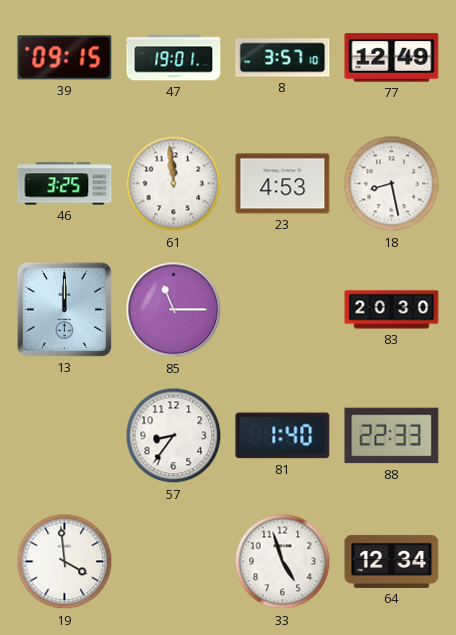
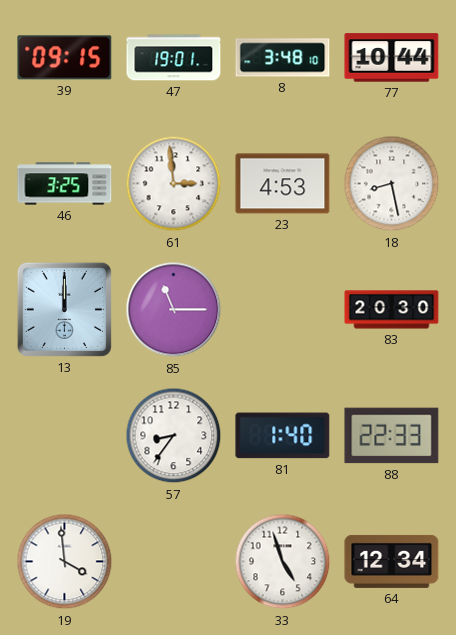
8: 3:57 -> 3:48
77: 12:49 -> 10:44
61: 11:59 -> 2:59
